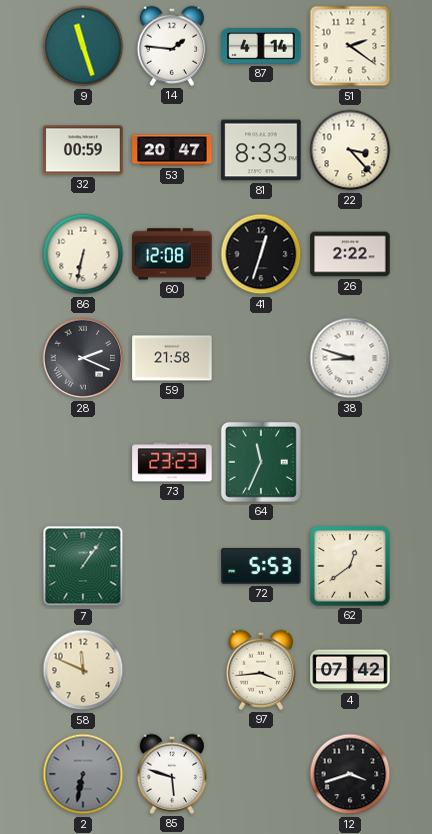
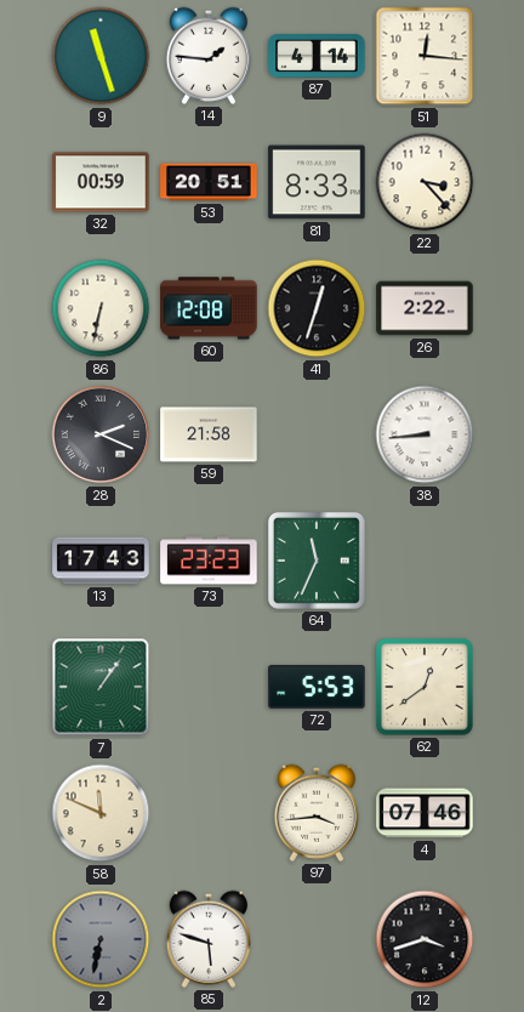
51: 2:21 -> 12:16
53: 20:47 -> 20:51
38: 8:48 -> 8:44
13: none -> 17:43
4: 07:42 -> 07:46
